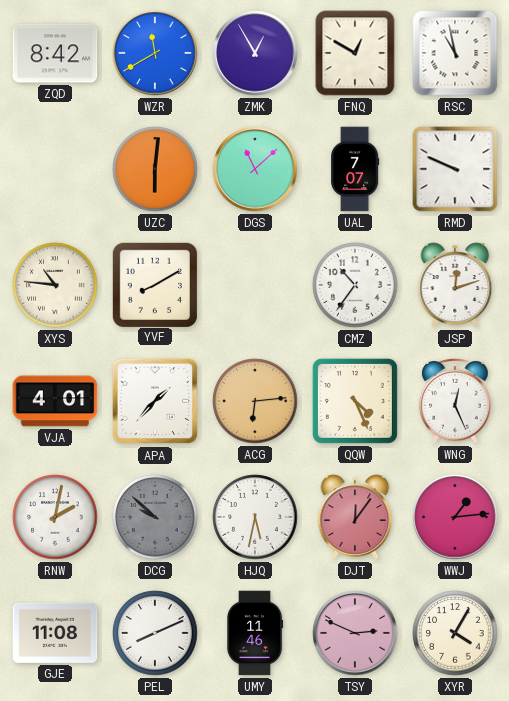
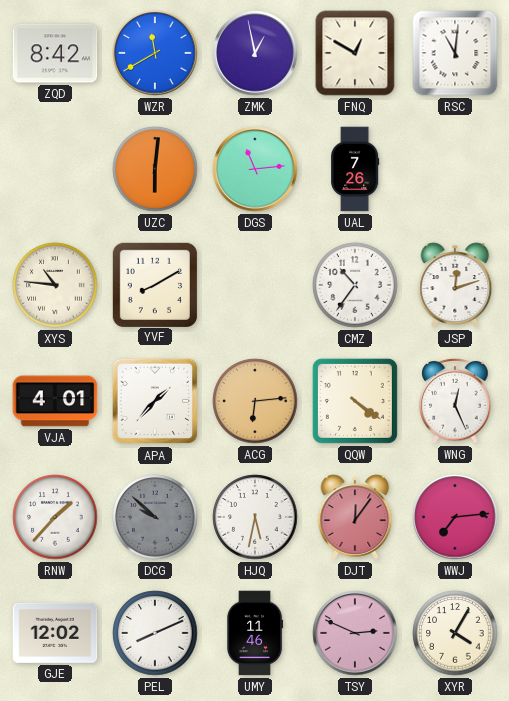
ZMK: 12:55 -> 12:58
RSC: 10:58 -> 11:01
DGS: 11:08 -> 11:14
UAL: 7:07 -> 7:26
RMD: 9:49 -> none
QQW: 4:26 -> 4:21
RNW: 2:02 -> 1:37
WWJ: 1:14 -> 7:14
GJE: 11:08 -> 12:02
